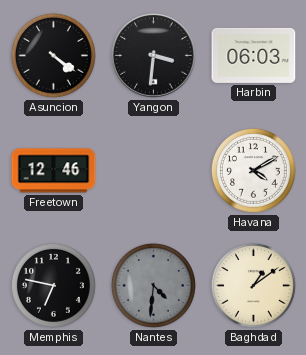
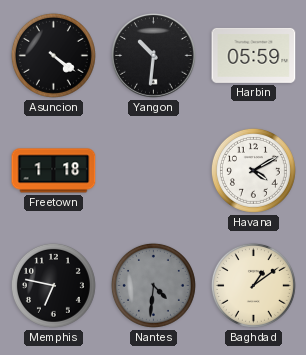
Yangon: 3:31 -> 10:31
Harbin: 06:03 -> 05:59
Freetown: 12:46 -> 1:18
